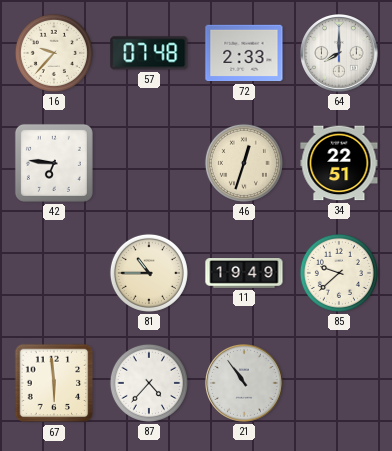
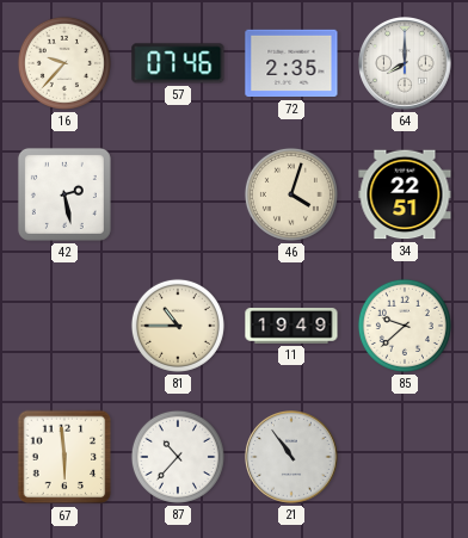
57: 07:48 -> 07:46
72: 2:33 -> 2:35
42: 6:46 -> 2:28
46: 12:33 -> 4:03
87: 4:37 -> 10:37
